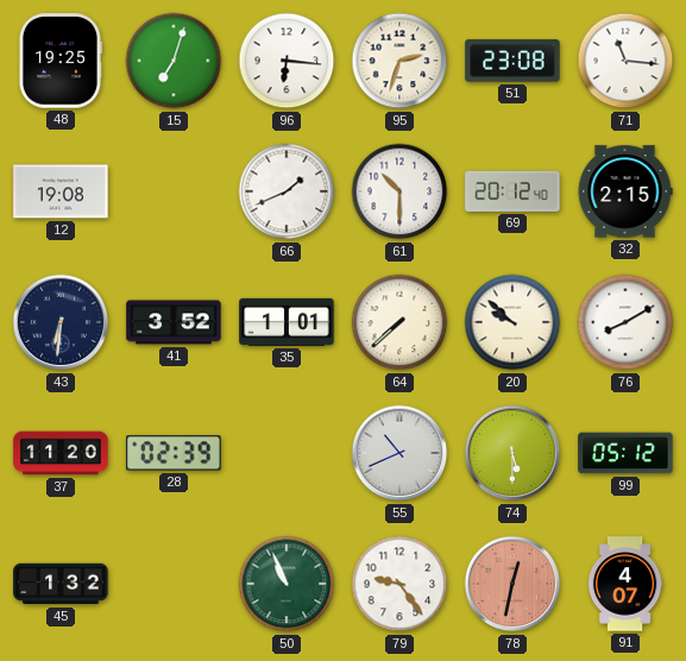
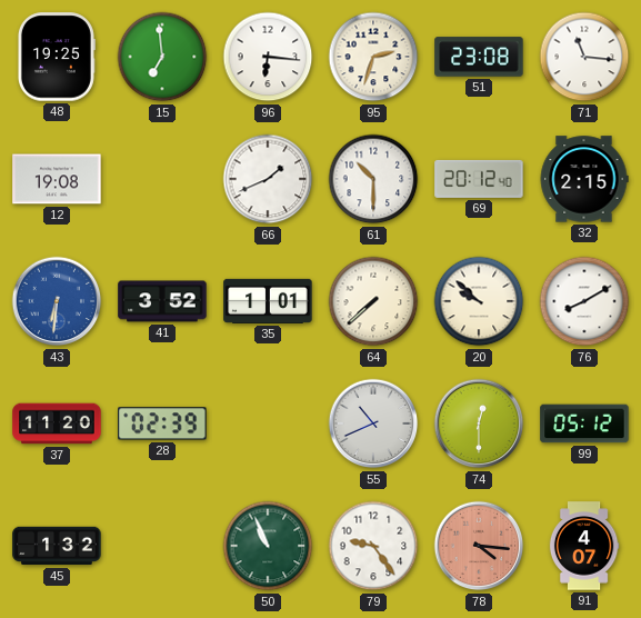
15: 7:03 -> 6:59
43 dial: navy -> blue
74: 5:30 -> 12:30
78: 12:32 -> 4:16
